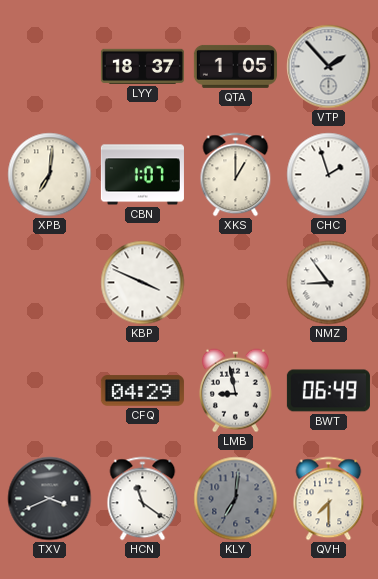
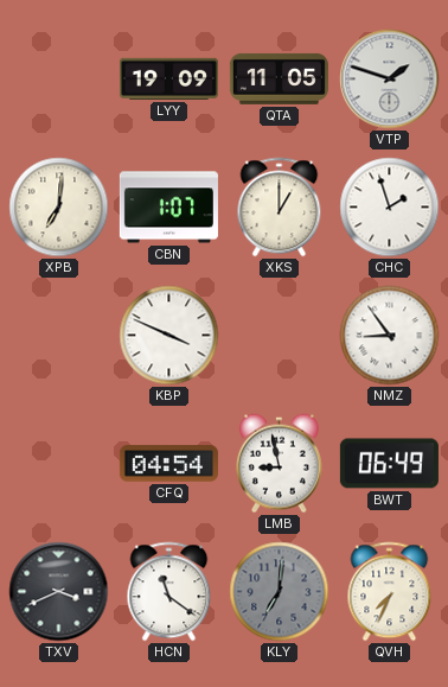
LYY: 18:37 -> 19:09
QTA: 1:05 -> 11:05
VTP: 1:53 -> 1:48
CFQ: 04:29 -> 04:54
QVH: 7:30 -> 7:34
